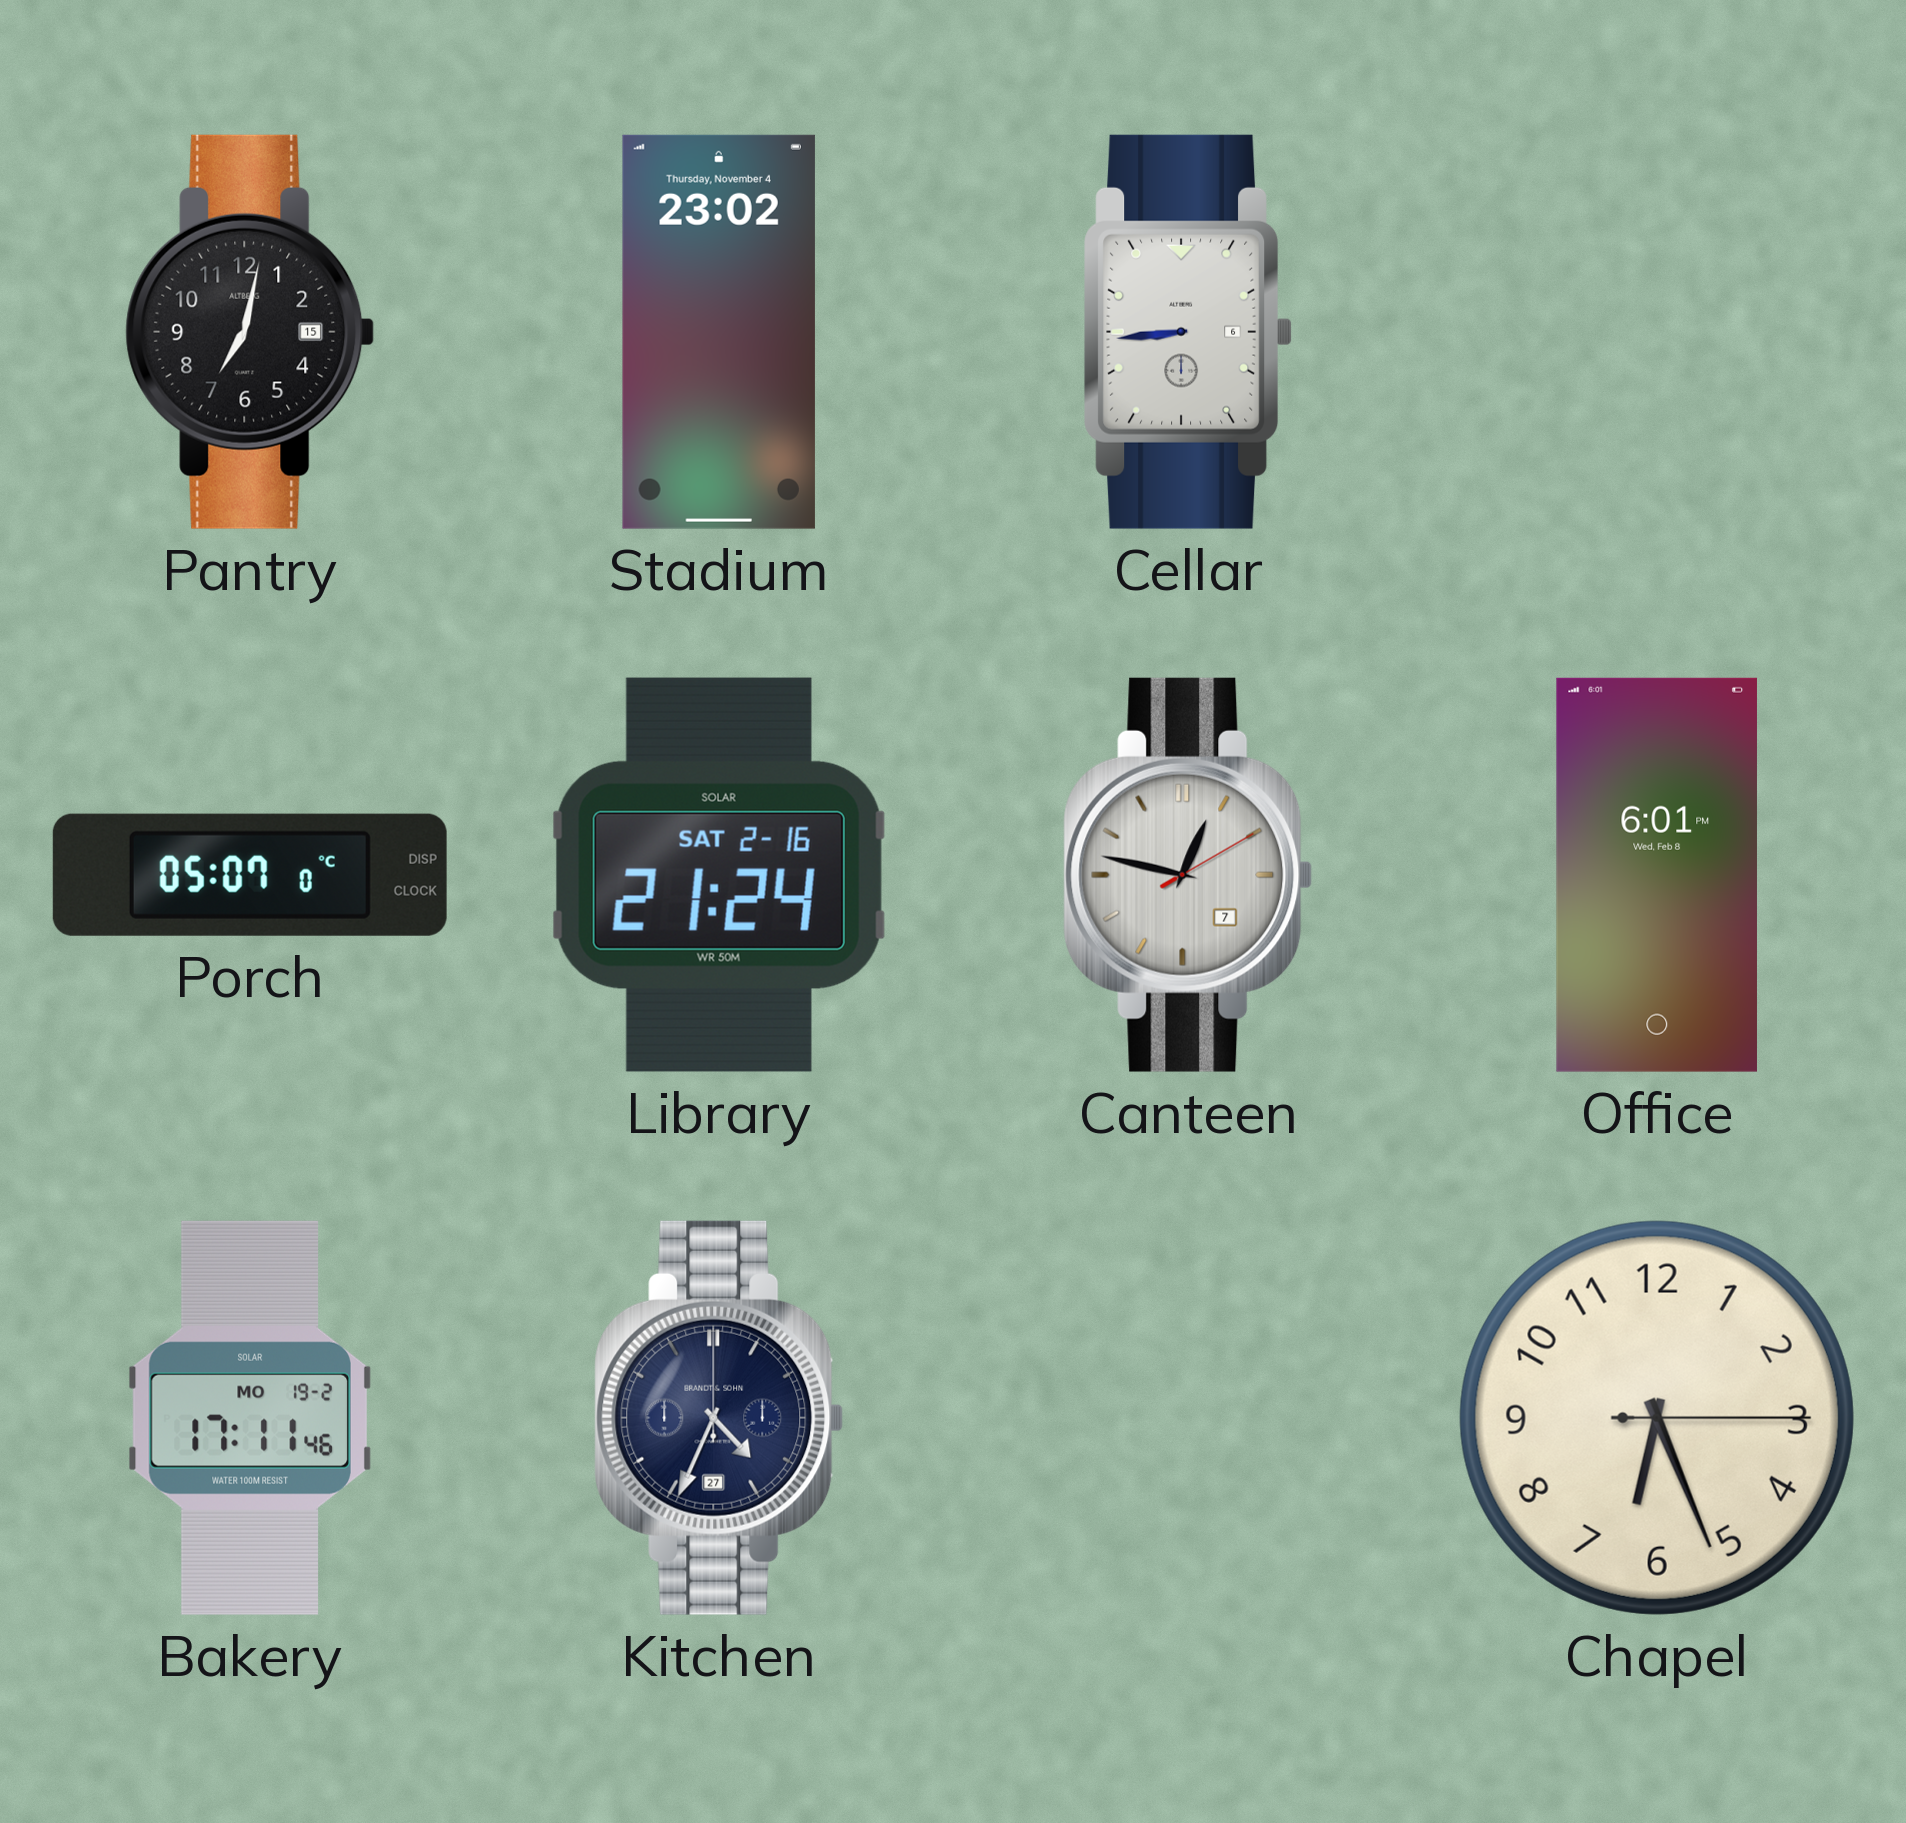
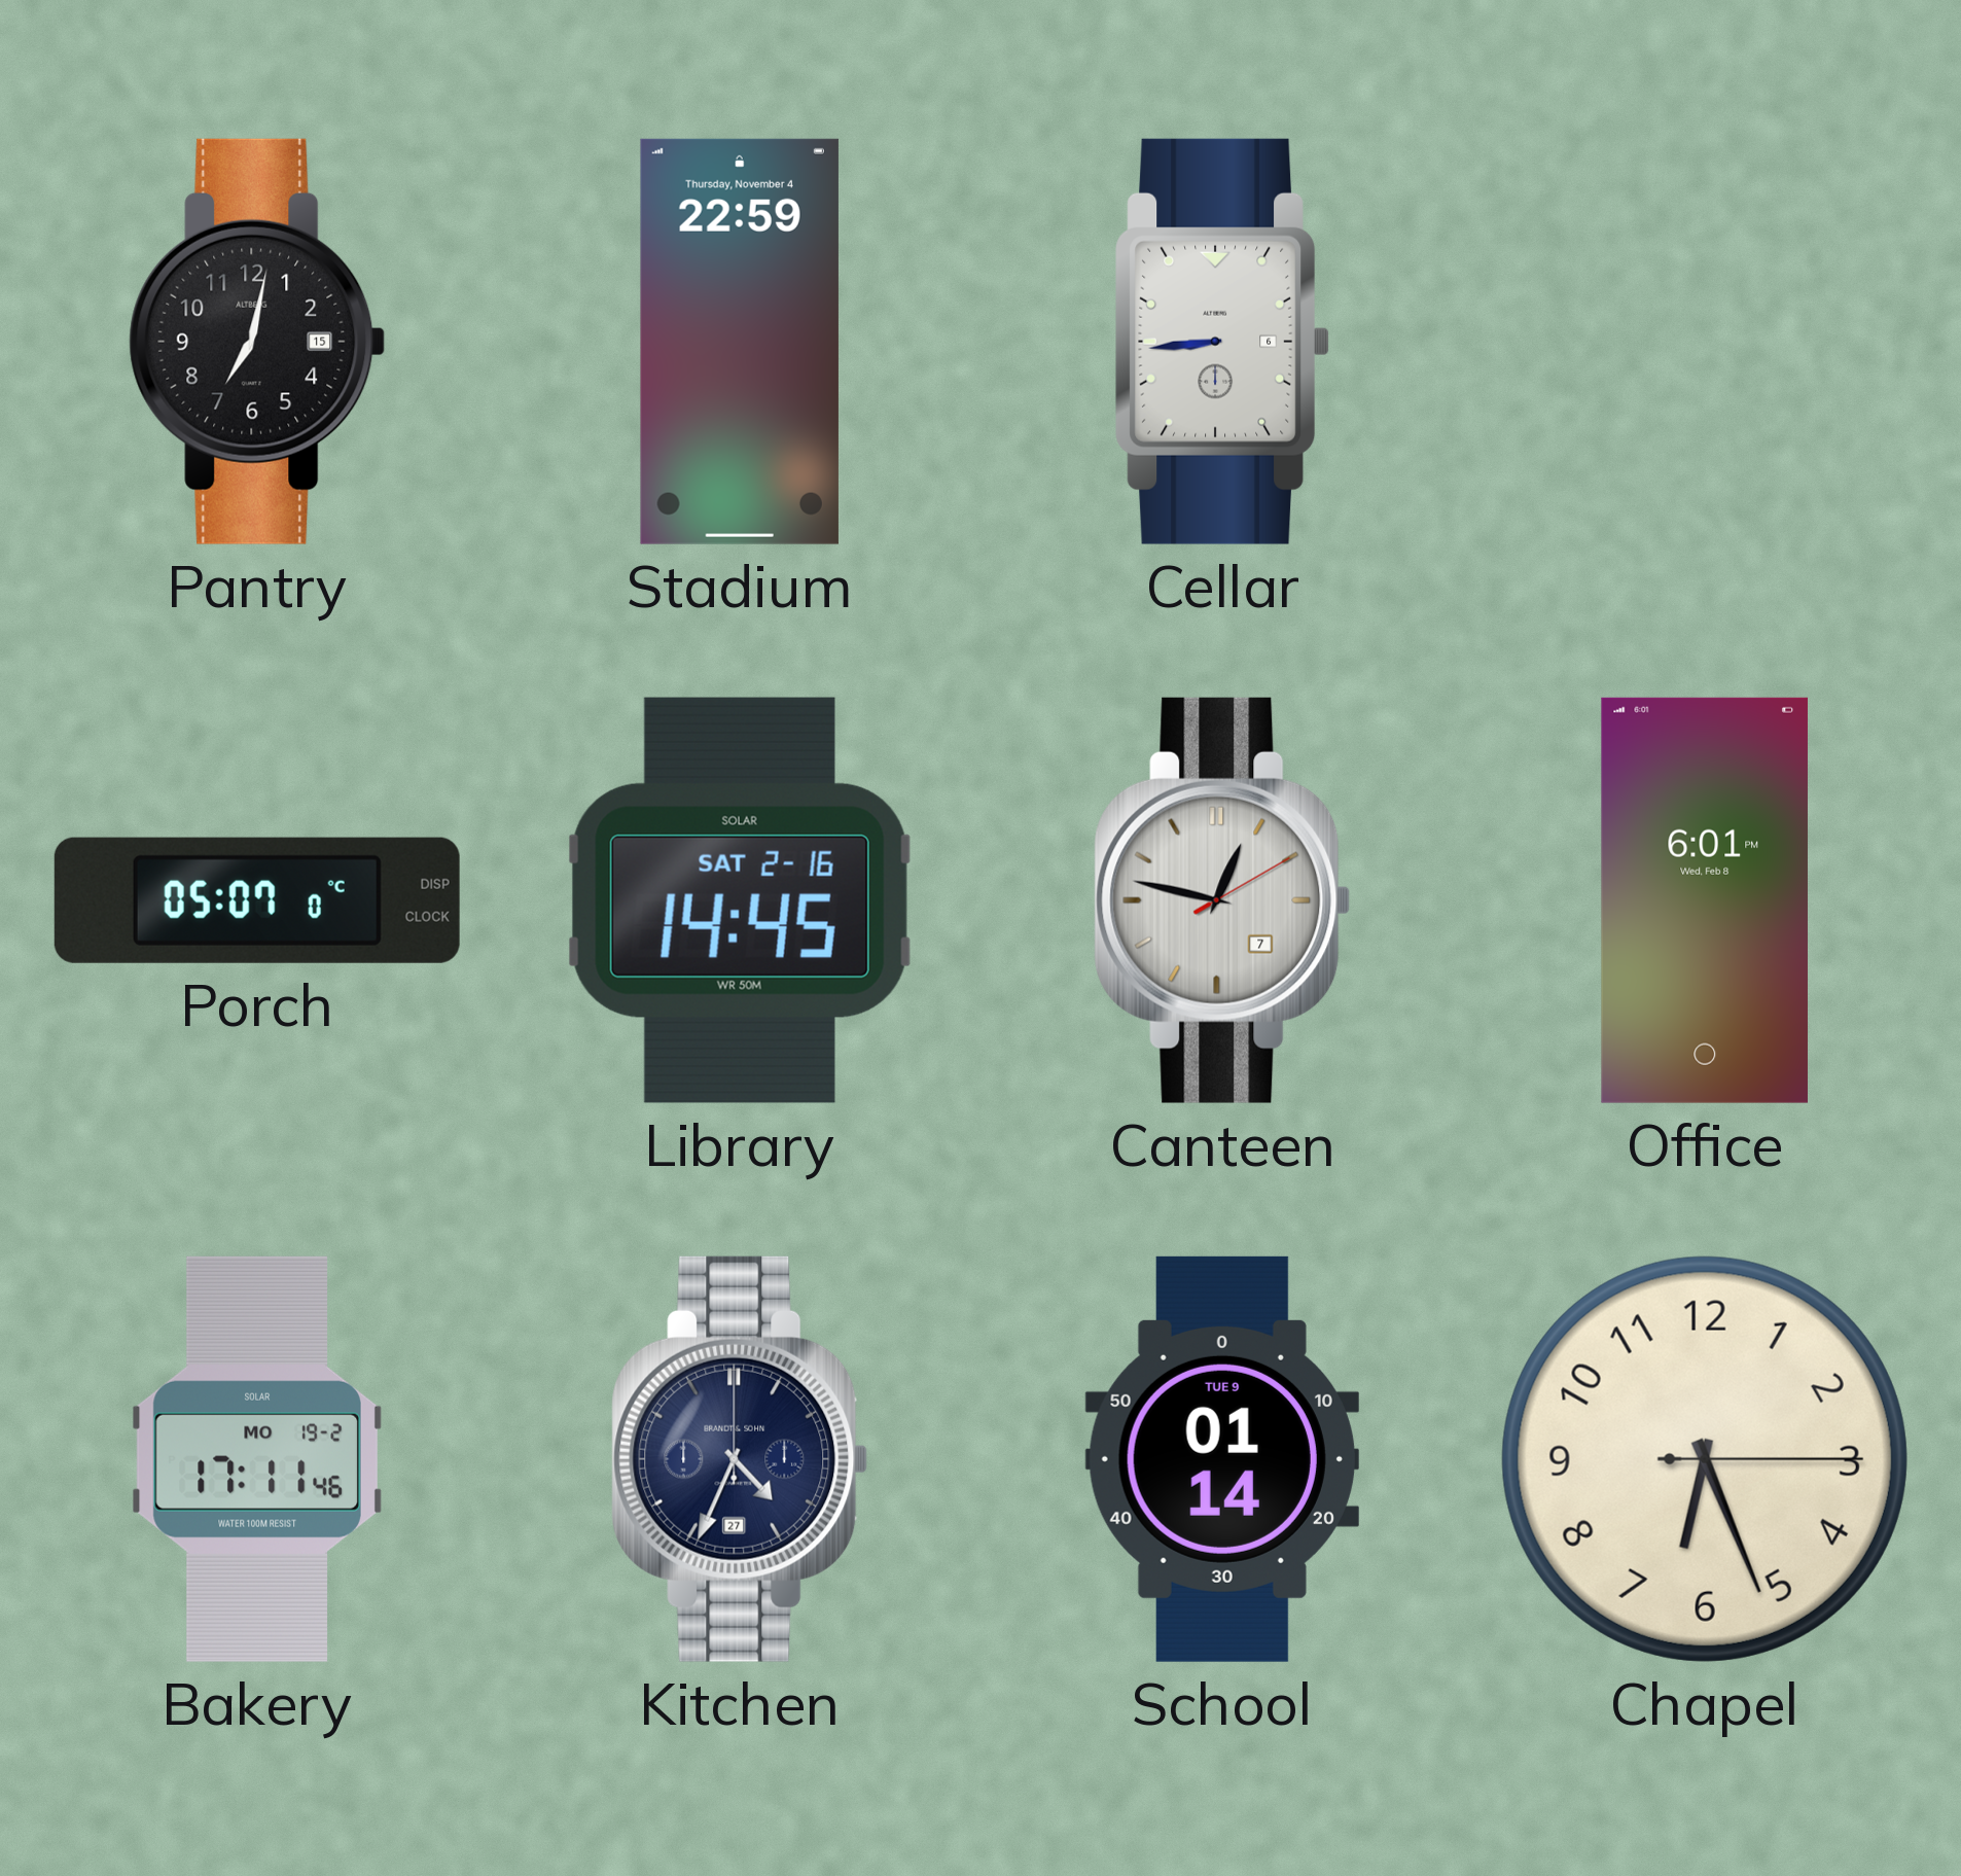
Stadium: 23:02 -> 22:59
Library: 21:24 -> 14:45
School: none -> 01:14
